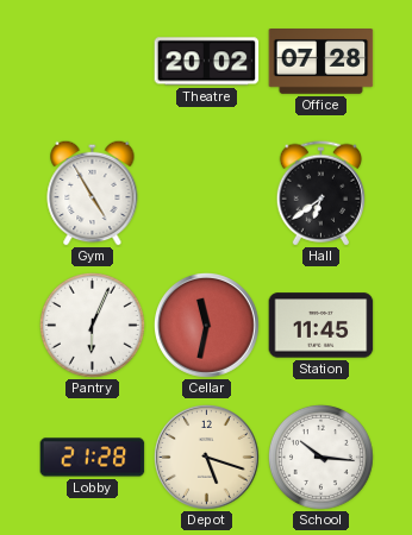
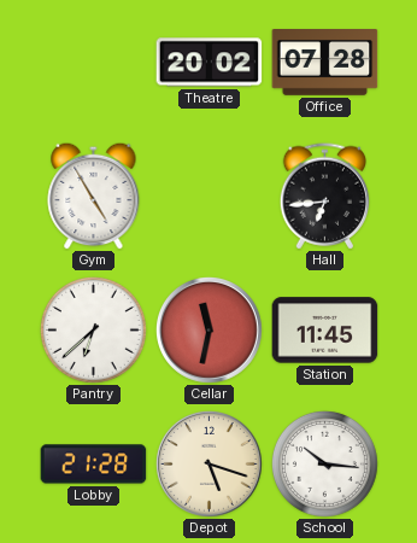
Hall: 6:39 -> 6:44
Pantry: 6:04 -> 6:38
